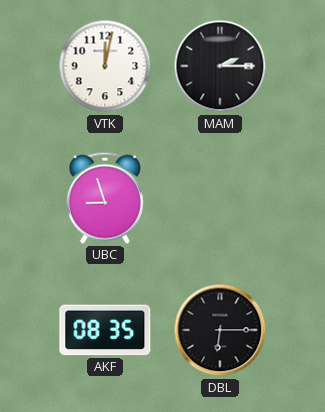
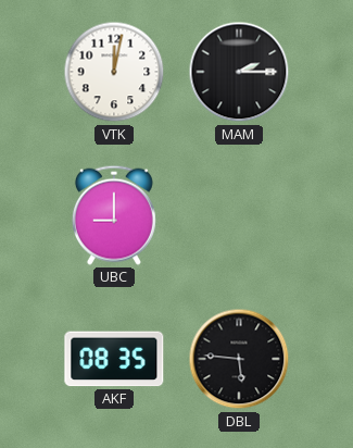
UBC: 8:57 -> 9:00
DBL: 6:15 -> 5:46
